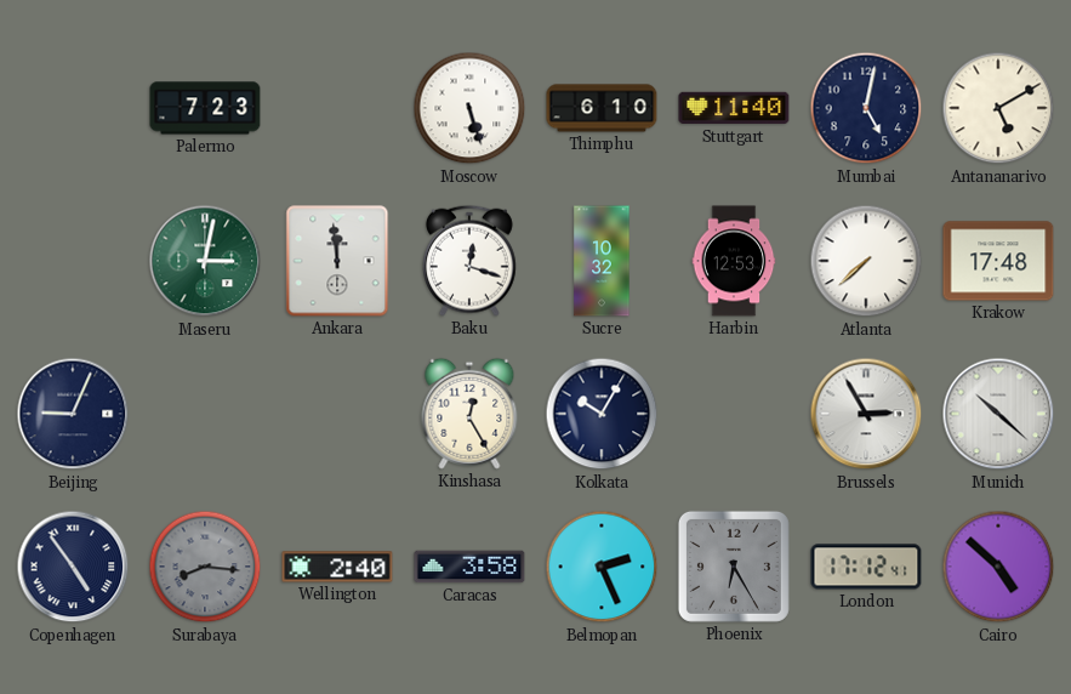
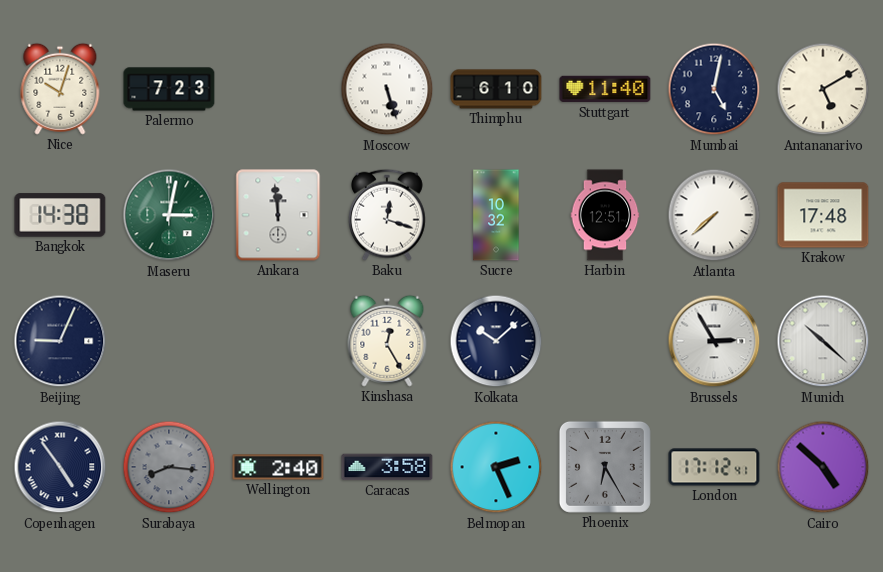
Nice: none -> 10:03
Bangkok: none -> 14:38
Harbin: 12:53 -> 12:51
Kolkata: 10:05 -> 10:08
